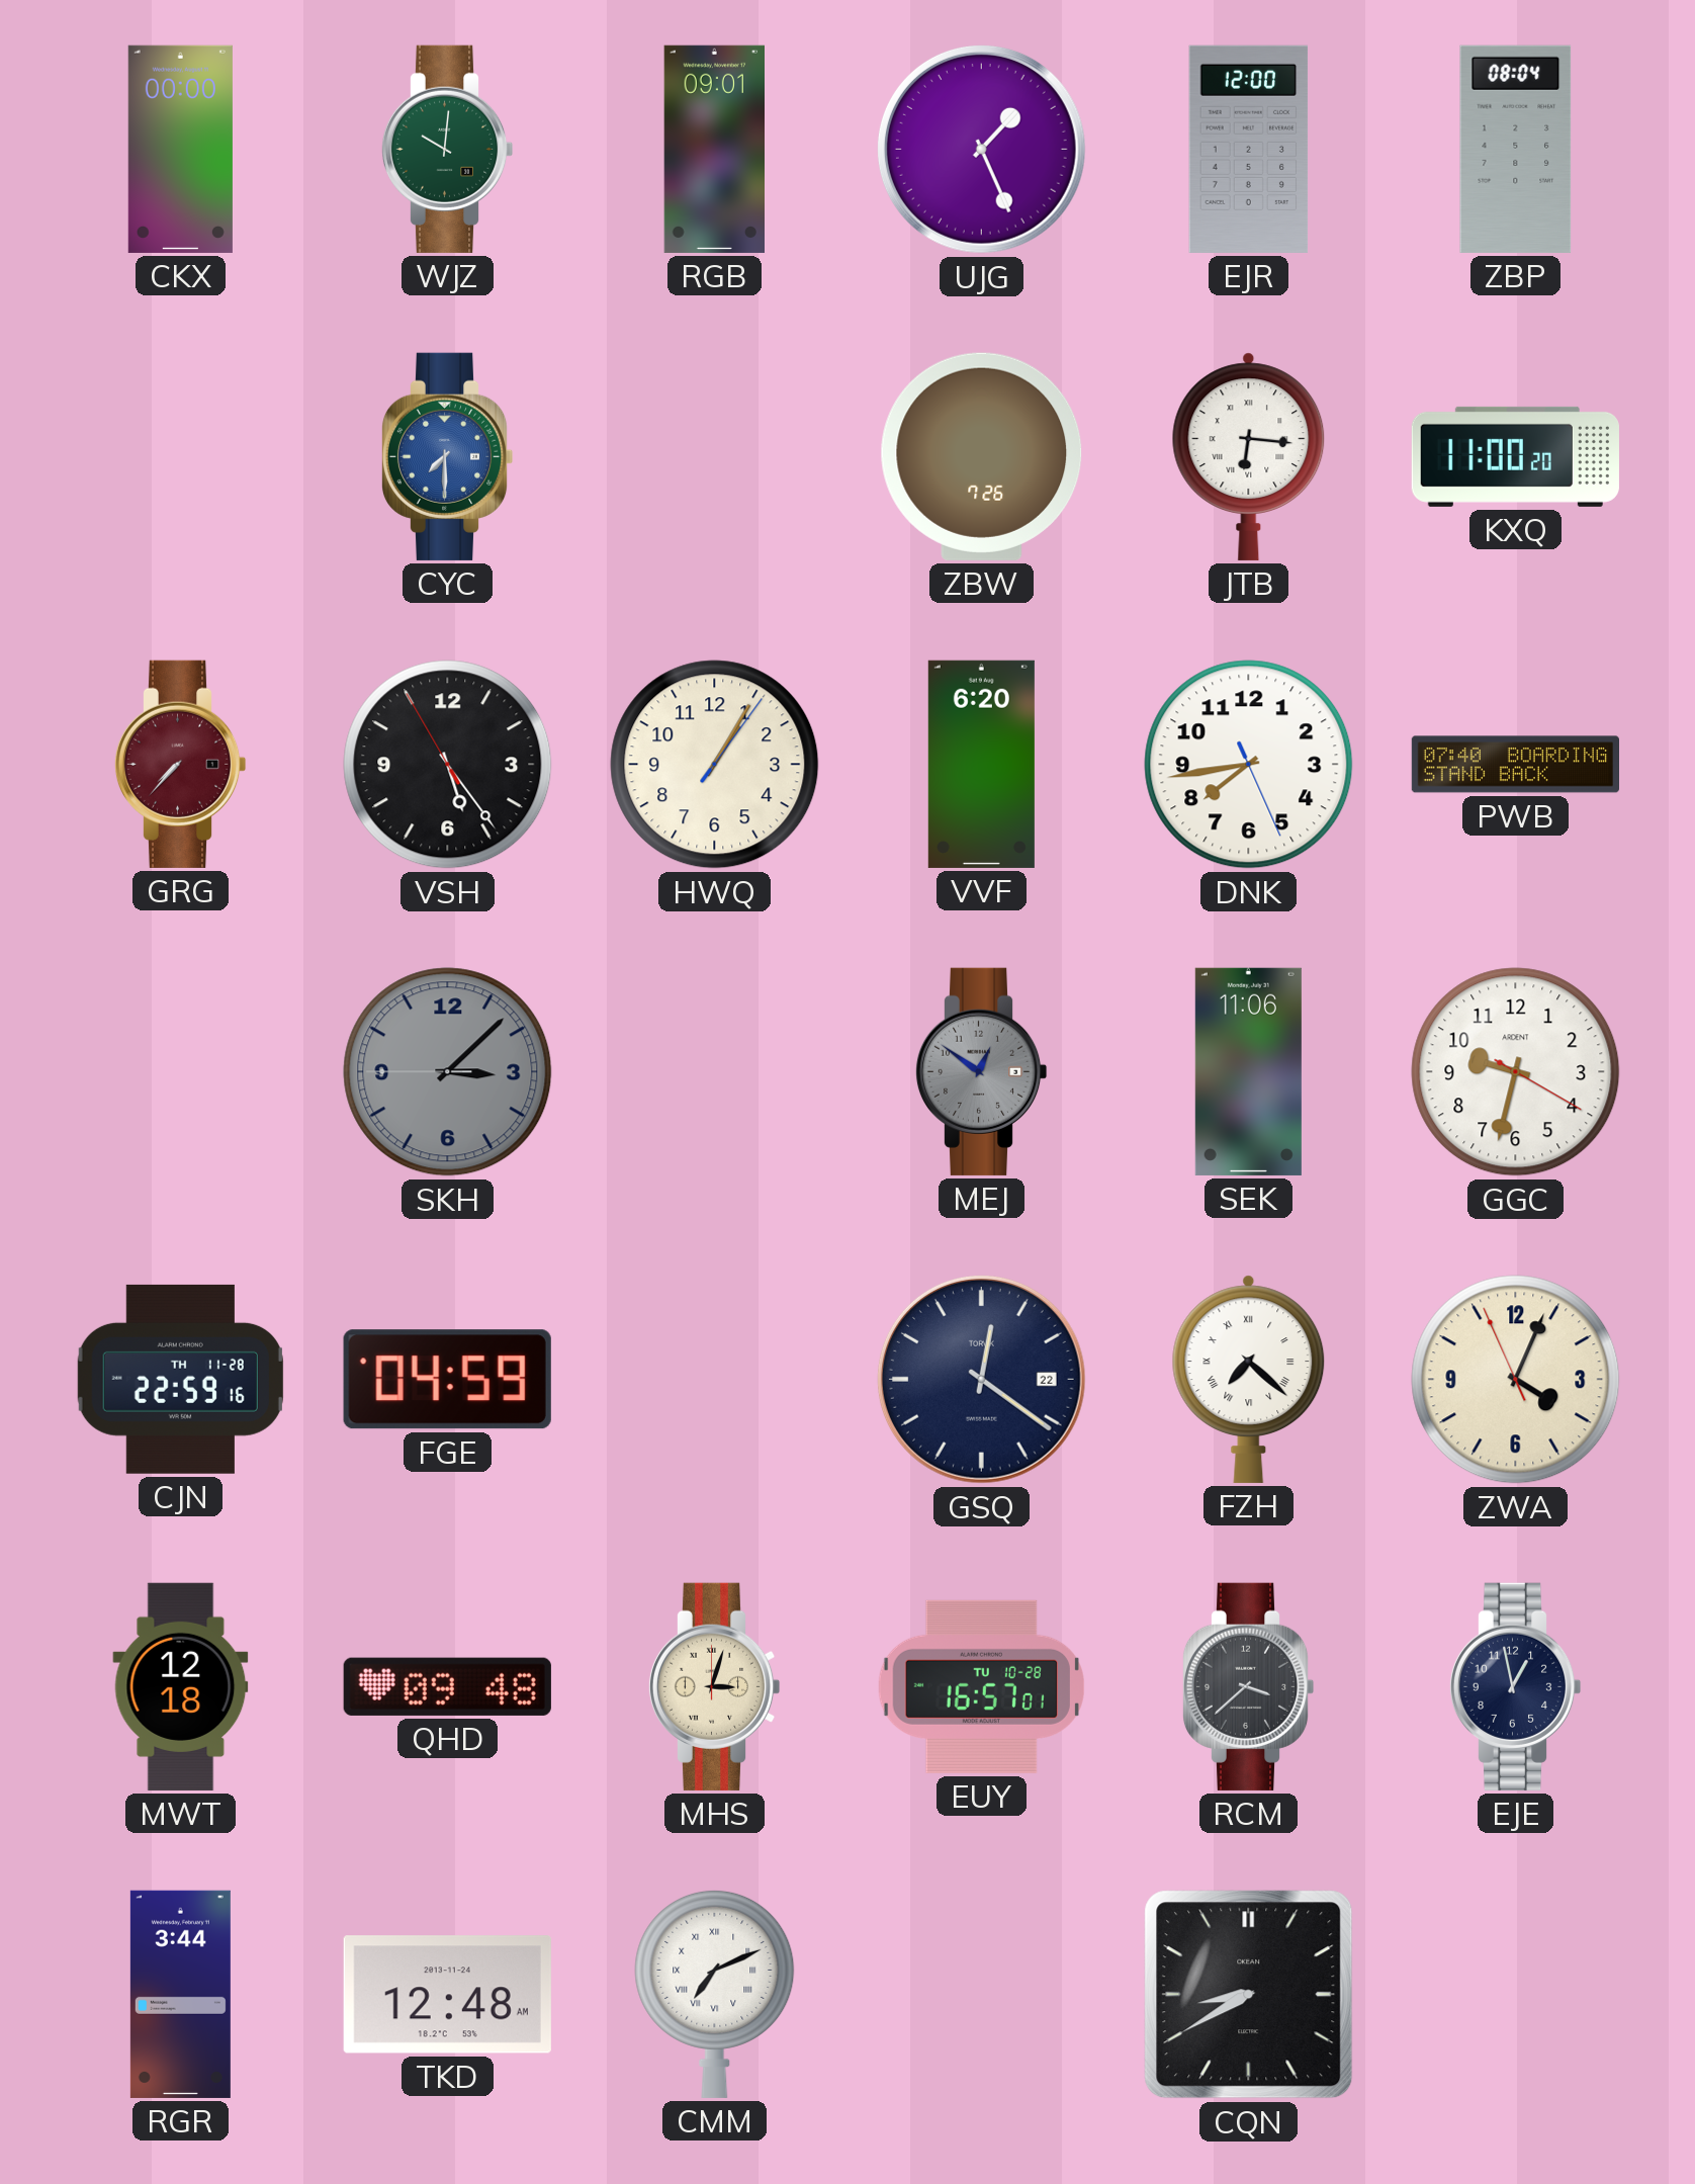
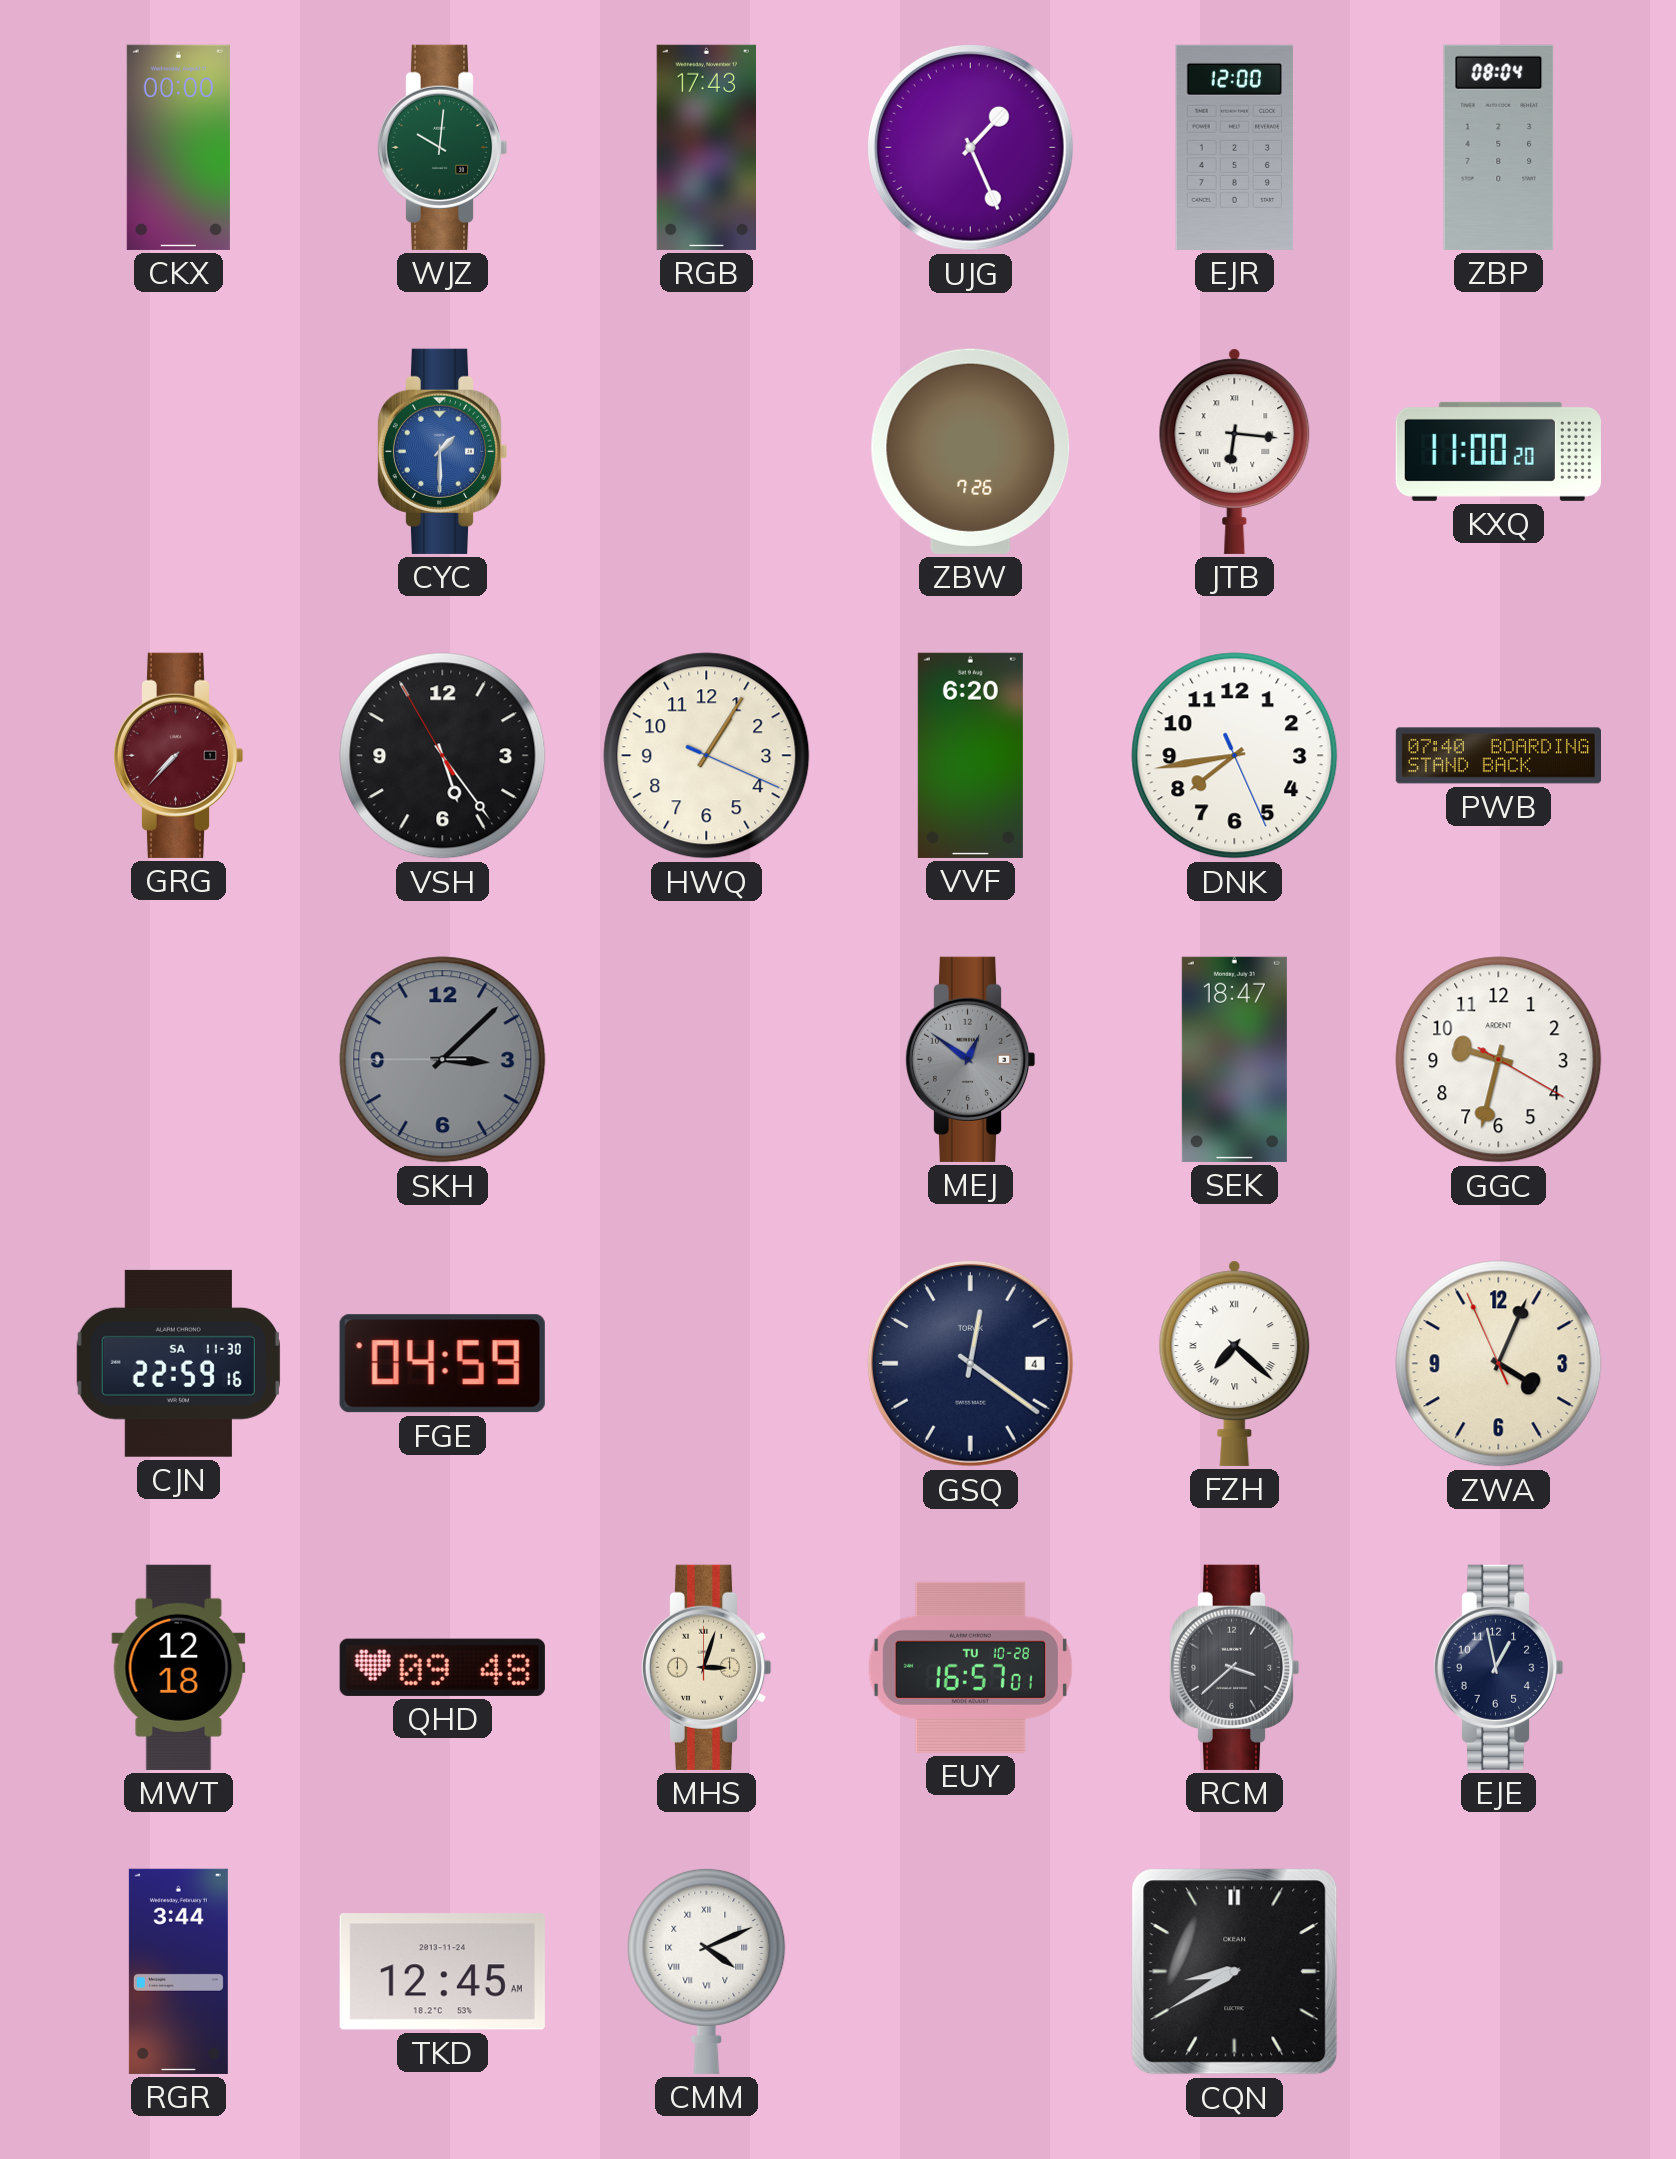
RGB: 09:01 -> 17:43
CYC: 7:30 -> 1:30
HWQ: 1:05:06 -> 1:05:19
SEK: 11:06 -> 18:47
CJN date: TH 11-28 -> SA 11-30
GSQ date: 22 -> 4
TKD: 12:48 -> 12:45
CMM: 7:11 -> 4:11
